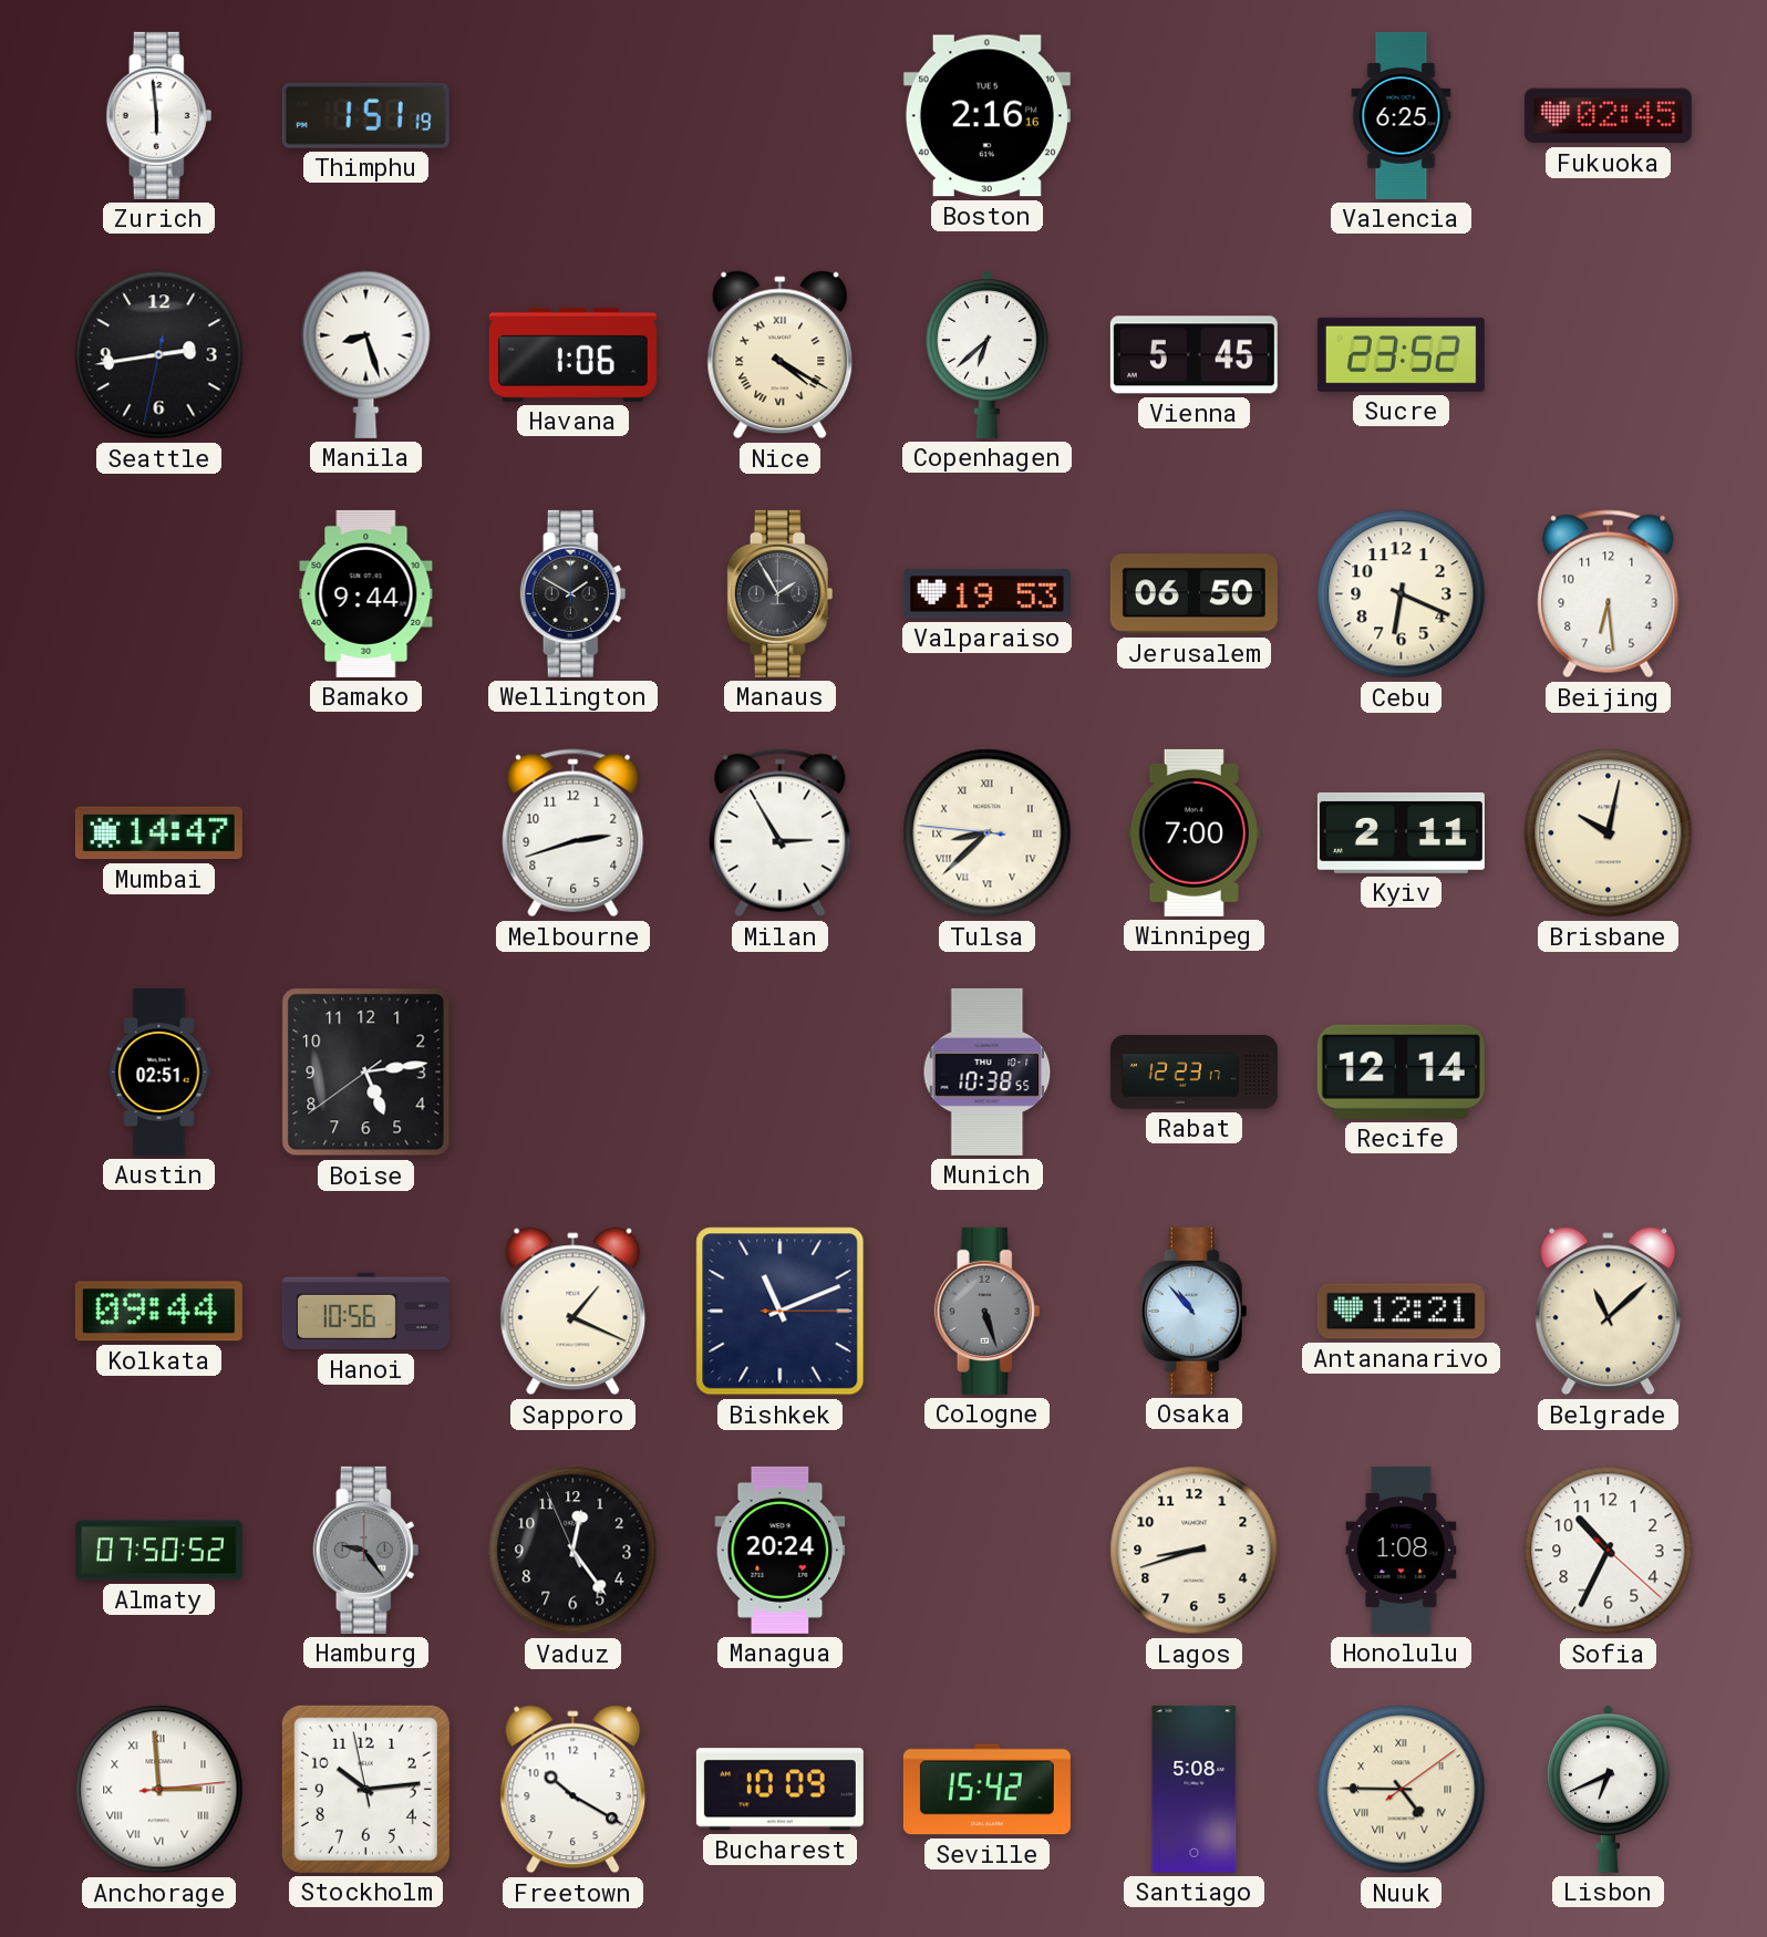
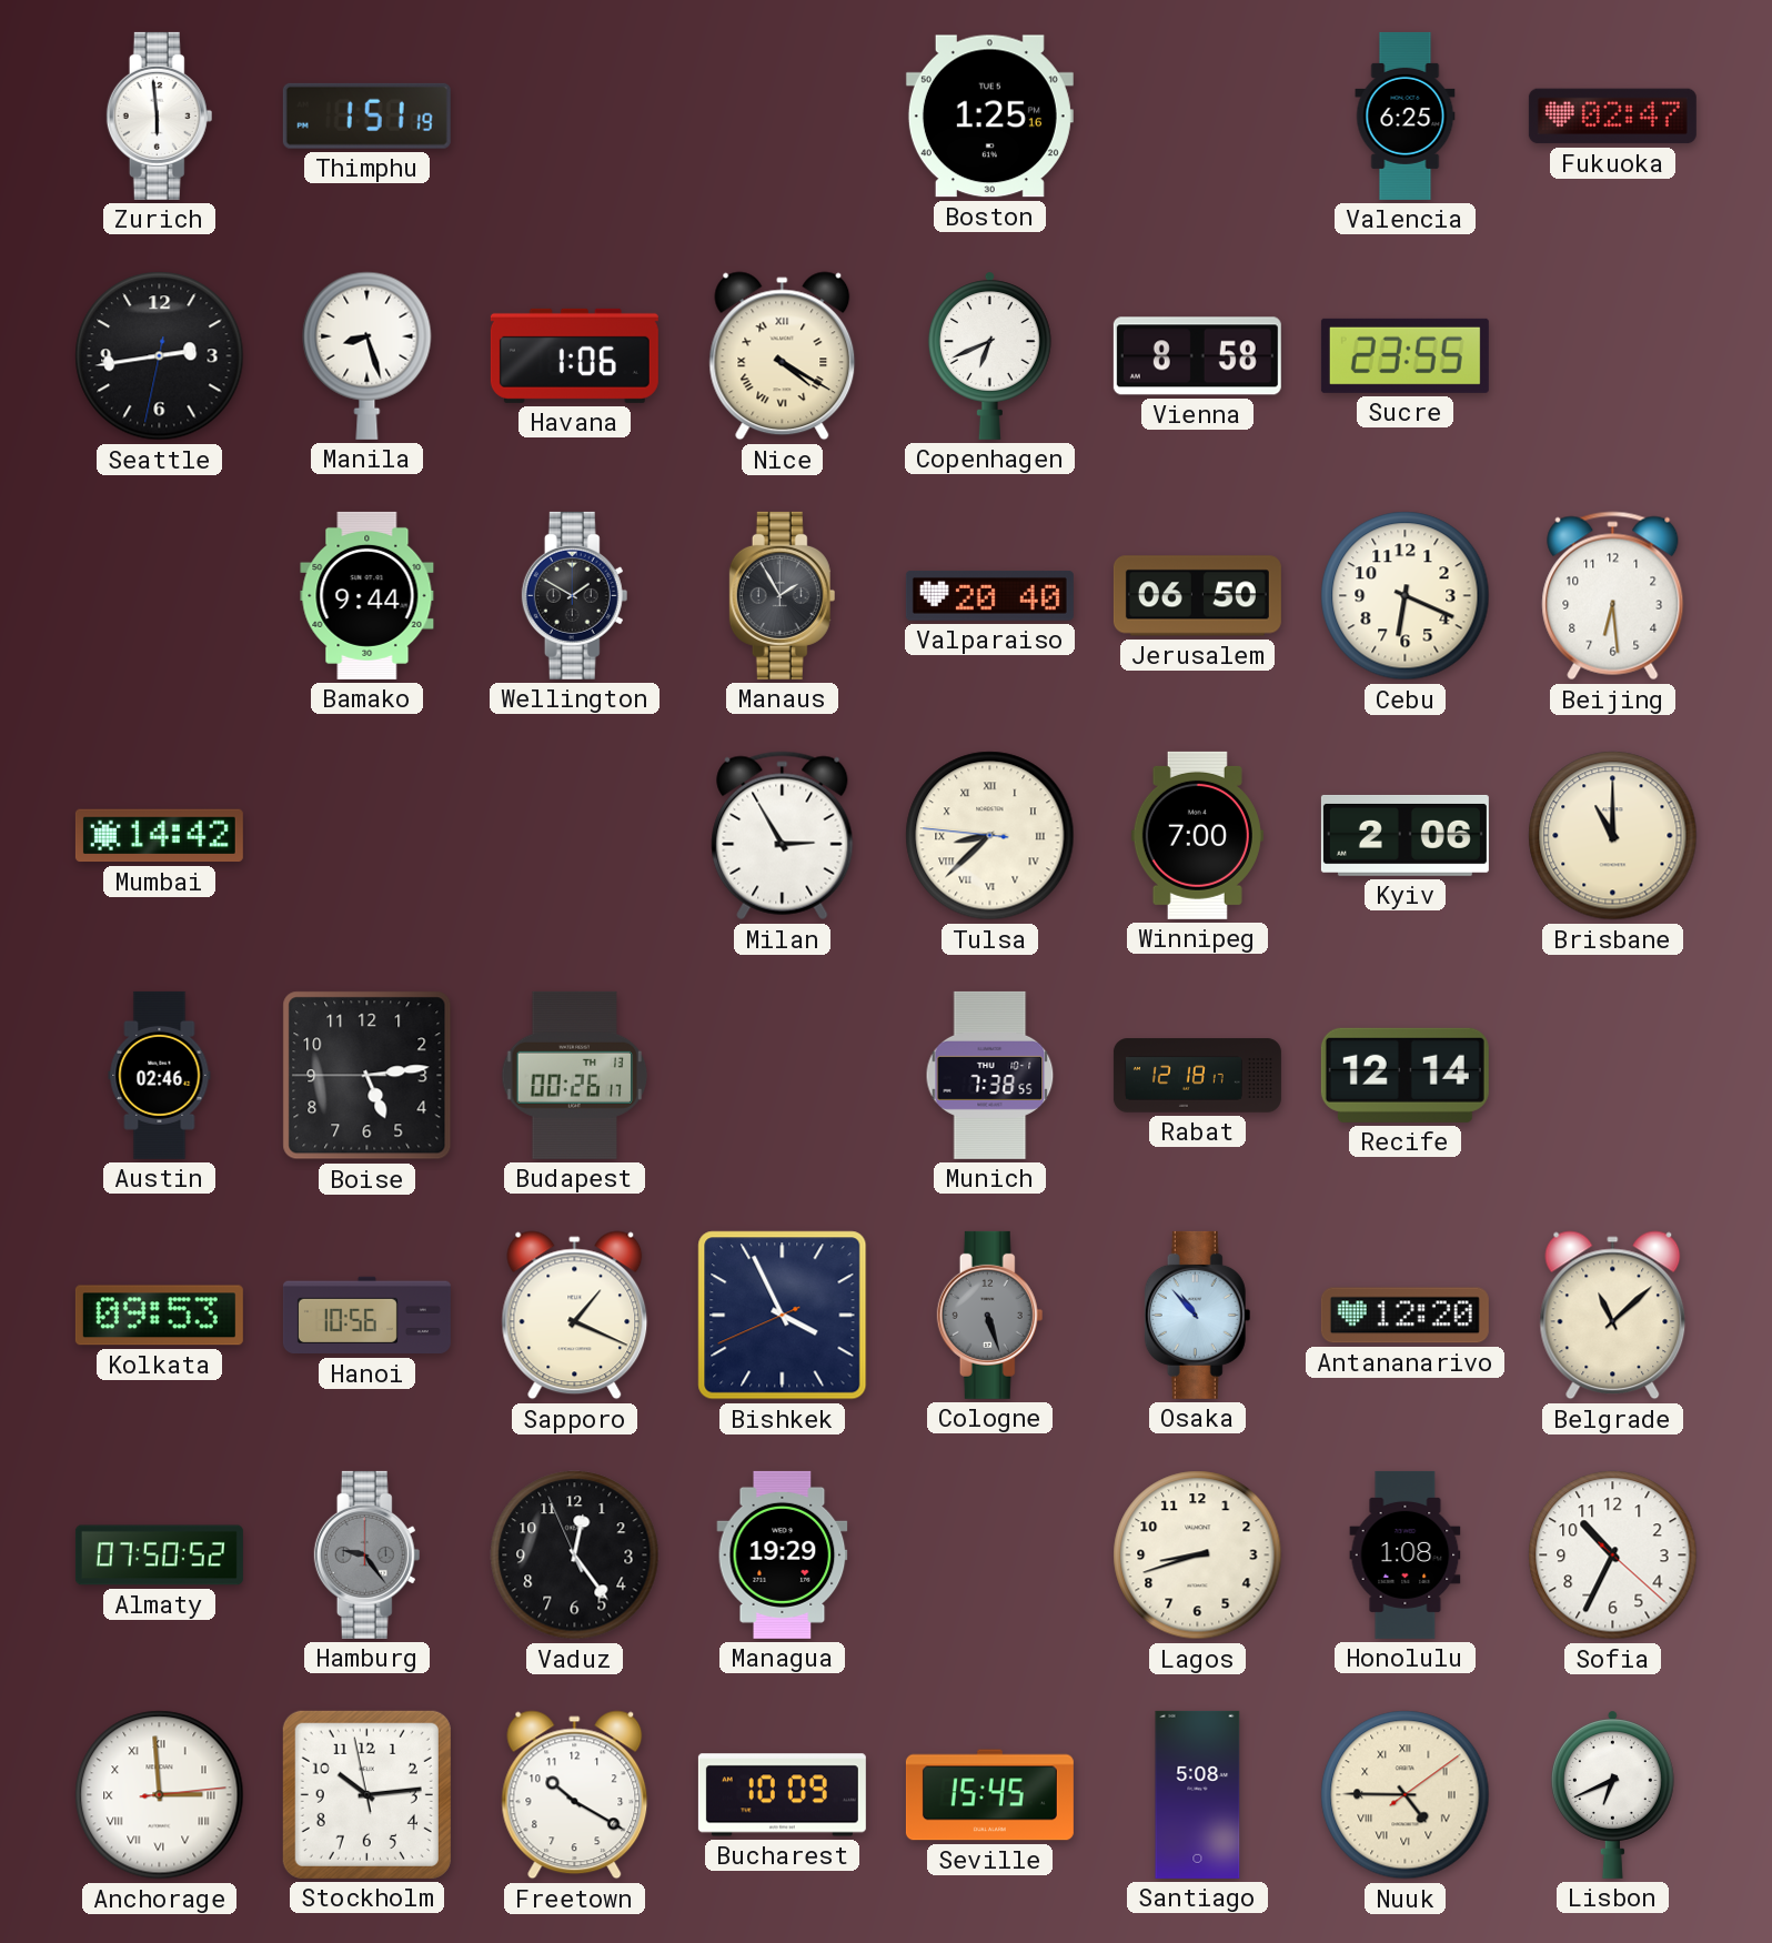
Boston: 2:16 -> 1:25
Fukuoka: 02:45 -> 02:47
Copenhagen: 6:38 -> 6:41
Vienna: 5:45 -> 8:58
Sucre: 23:52 -> 23:55
Valparaiso: 19:53 -> 20:40
Mumbai: 14:47 -> 14:42
Melbourne: 2:42 -> none
Kyiv: 2:11 -> 2:06
Brisbane: 10:02 -> 11:00
Austin: 02:51 -> 02:46
Boise: 5:13:39 -> 5:13:45
Budapest: none -> 00:26
Munich: 10:38 -> 7:38
Rabat: 12:23 -> 12:18
Kolkata: 09:44 -> 09:53
Bishkek: 11:11 -> 3:55
Antananarivo: 12:21 -> 12:20
Managua: 20:24 -> 19:29
Seville: 15:42 -> 15:45
